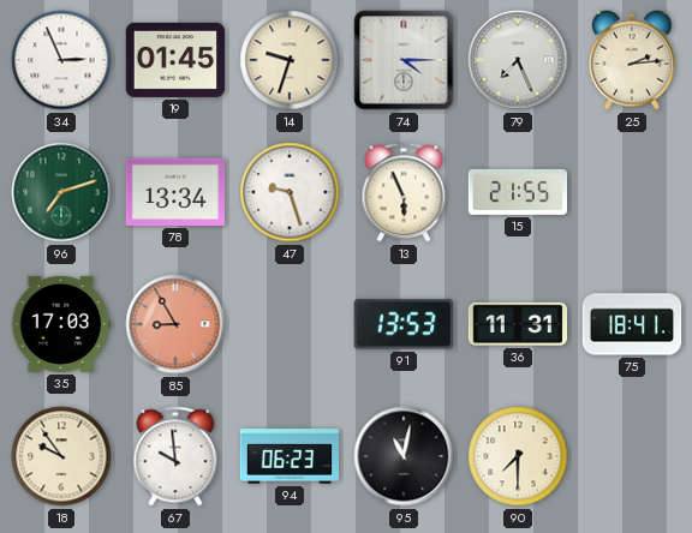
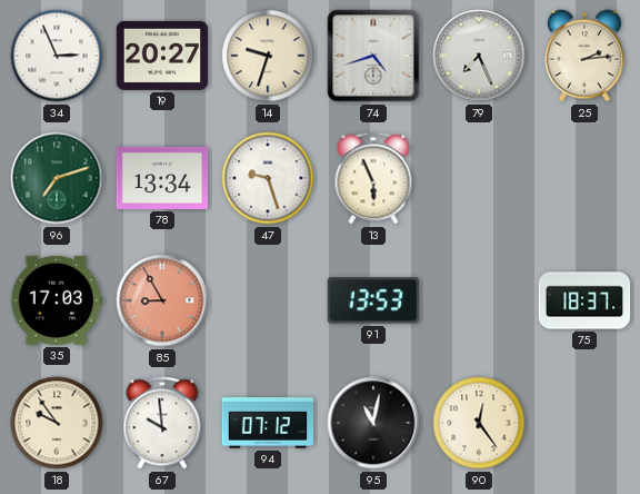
19: 01:45 -> 20:27
74: 4:15 -> 4:42
15: 21:55 -> none
36: 11:31 -> none
75: 18:41 -> 18:37
94: 06:23 -> 07:12
90: 7:30 -> 12:24
